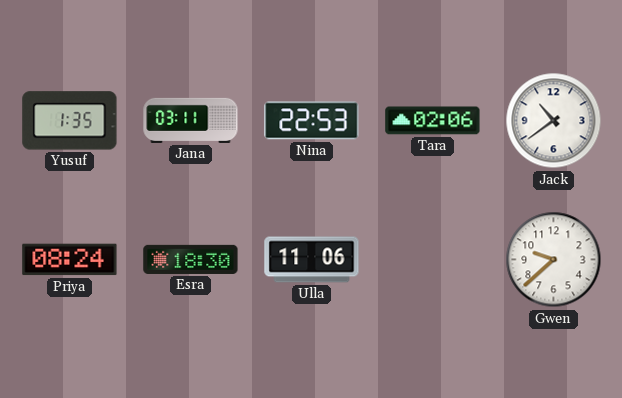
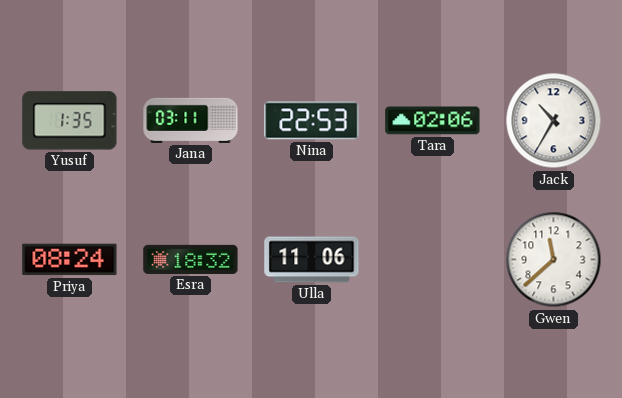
Jack: 10:39 -> 10:35
Esra: 18:30 -> 18:32
Gwen: 9:38 -> 11:38
